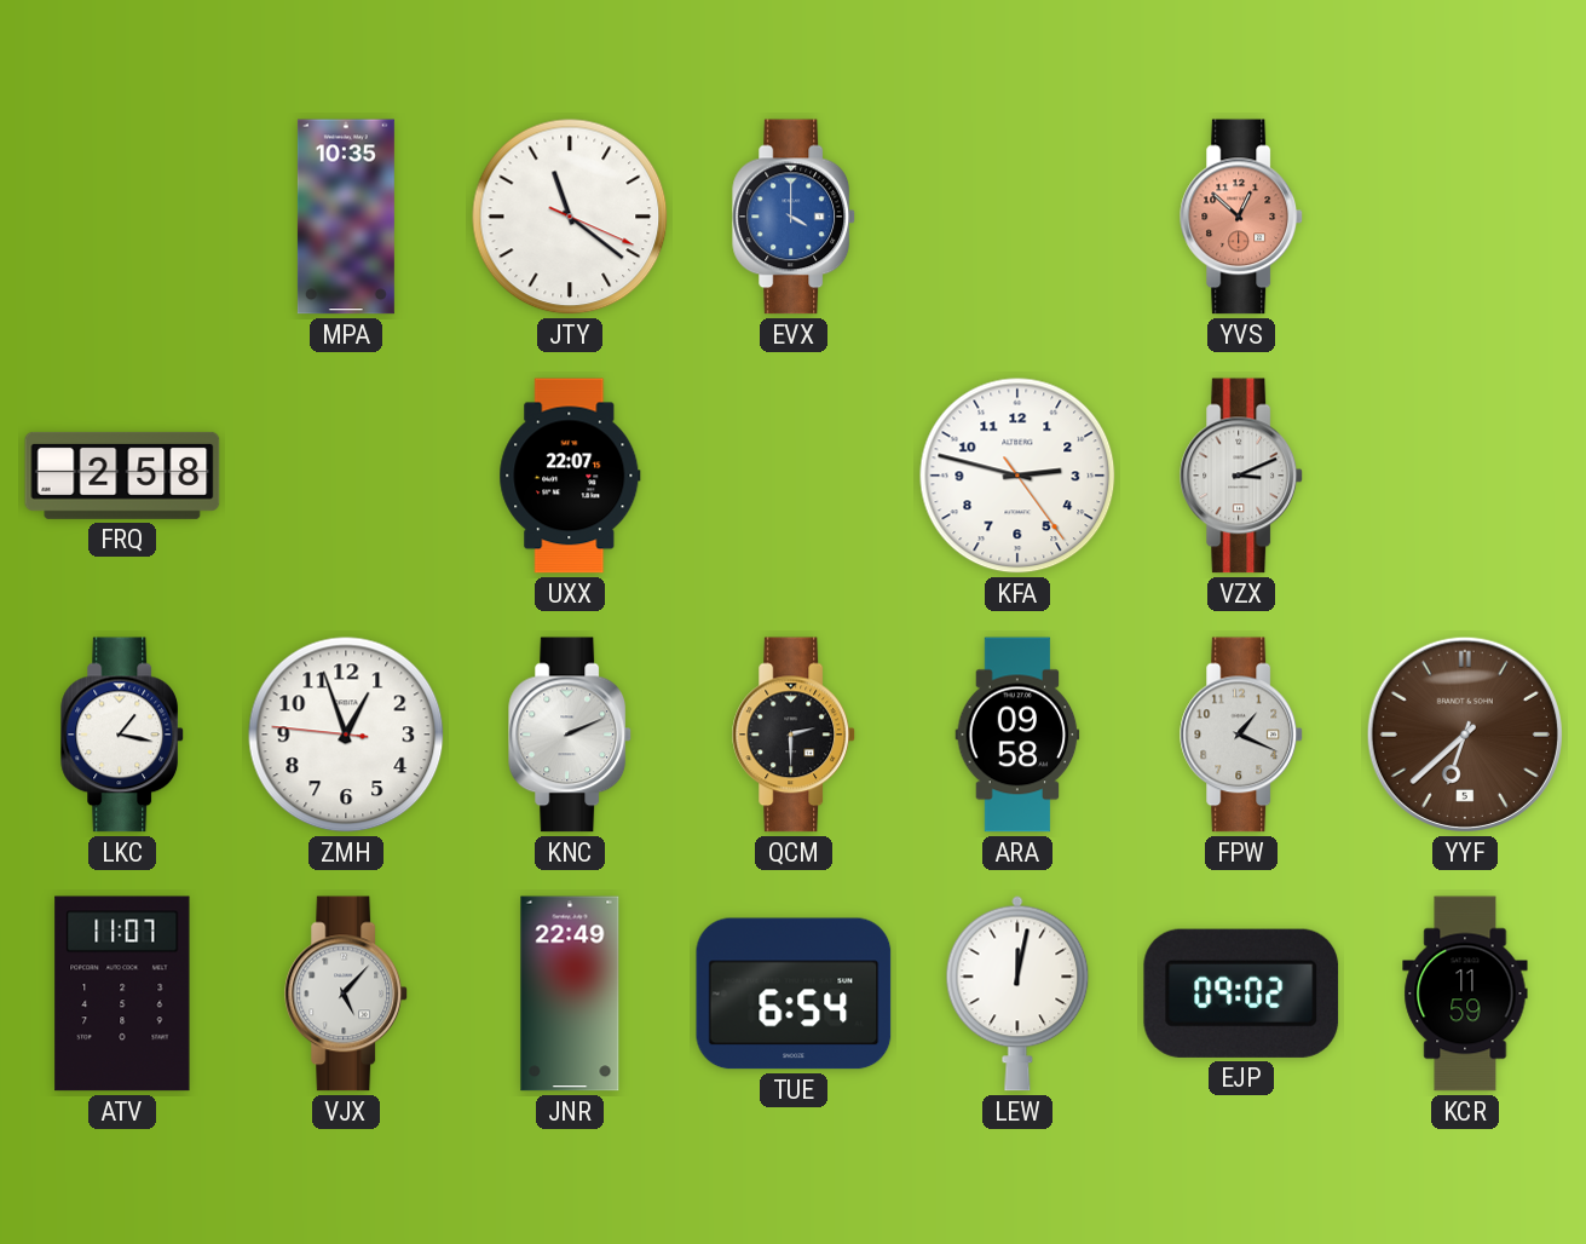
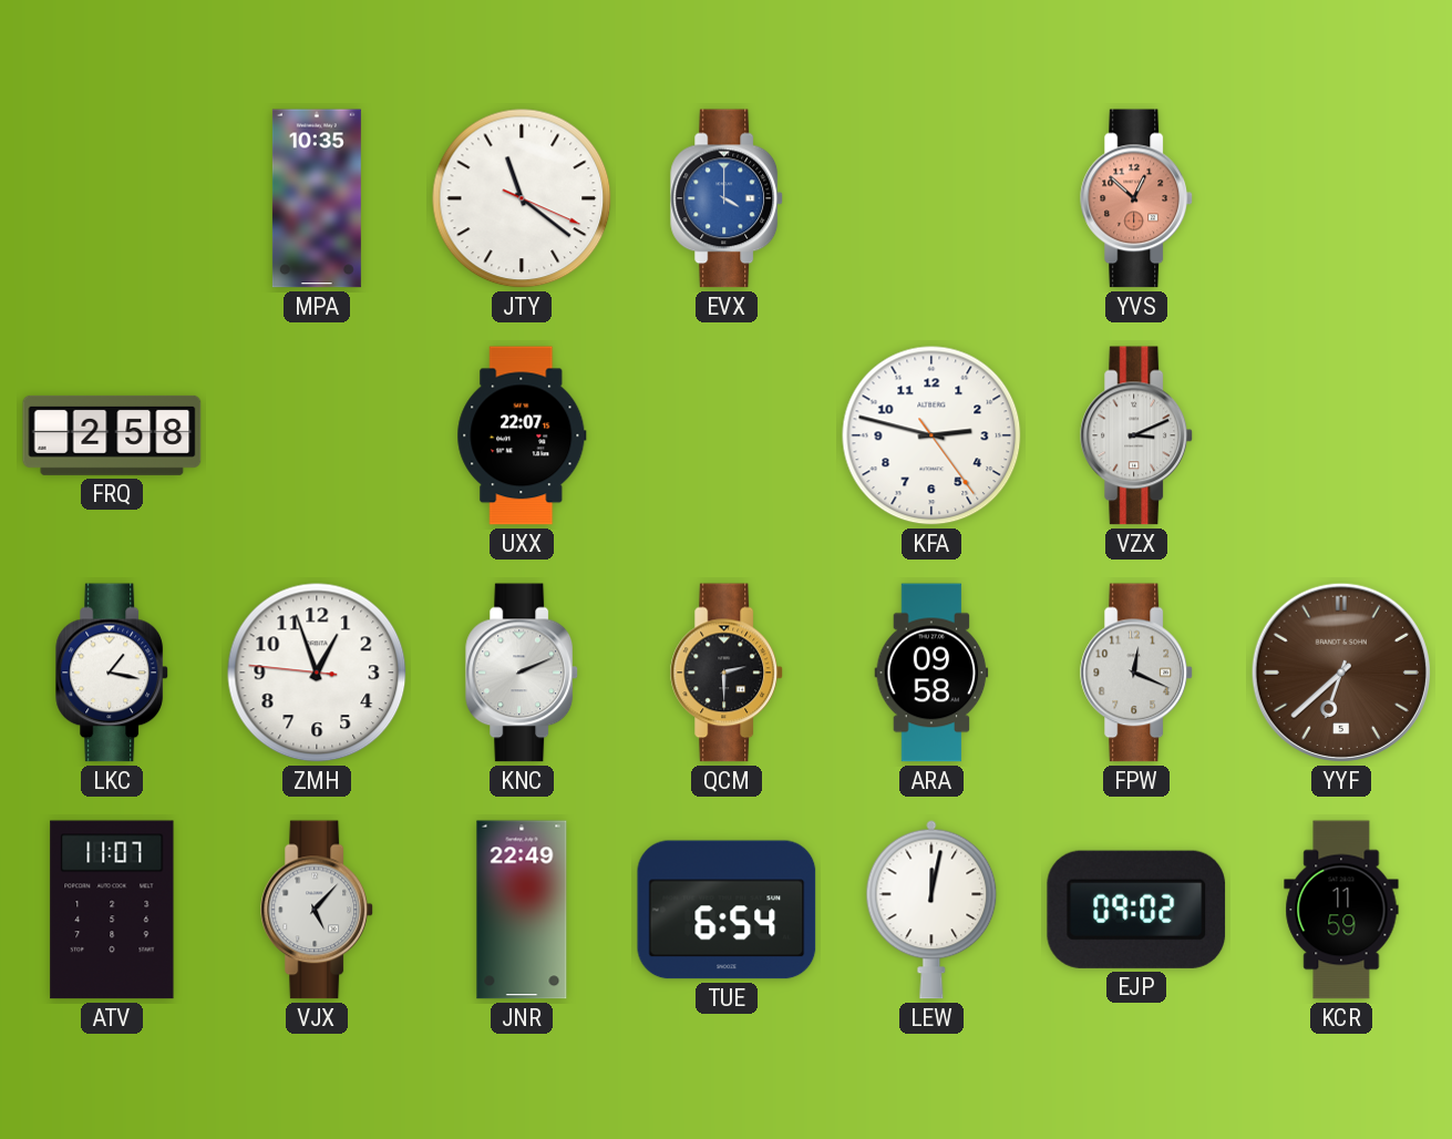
FPW: 1:19 -> 12:19
